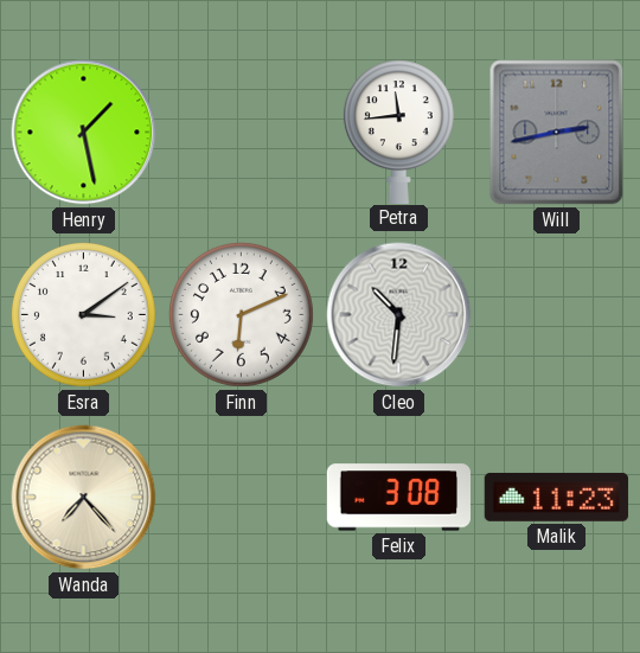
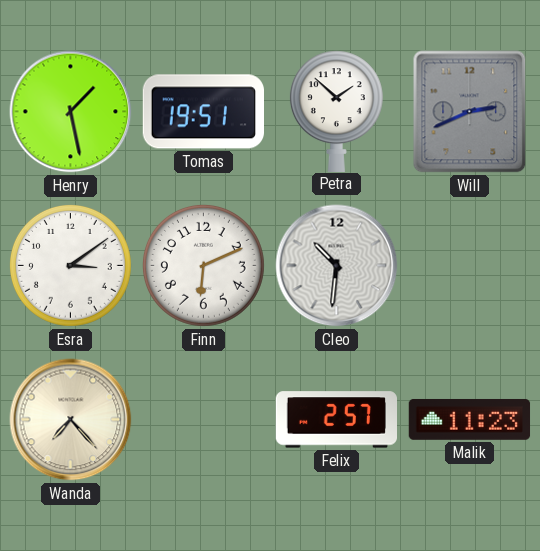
Tomas: none -> 19:51
Petra: 11:44 -> 1:52
Will: 2:43 -> 2:41
Felix: 3:08 -> 2:57
